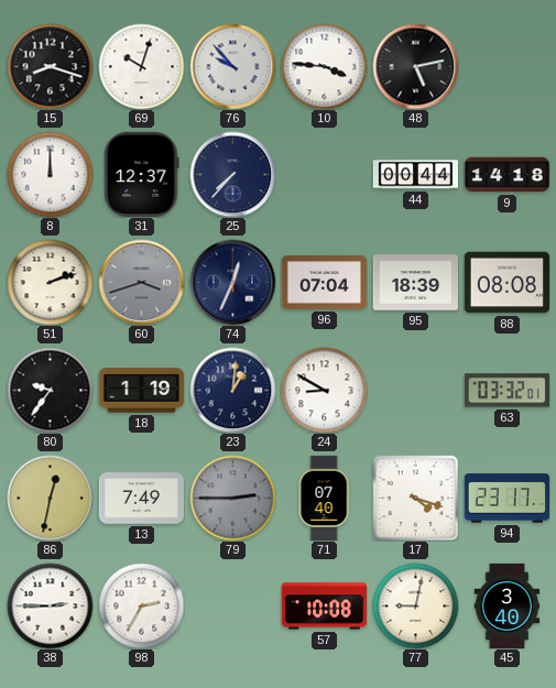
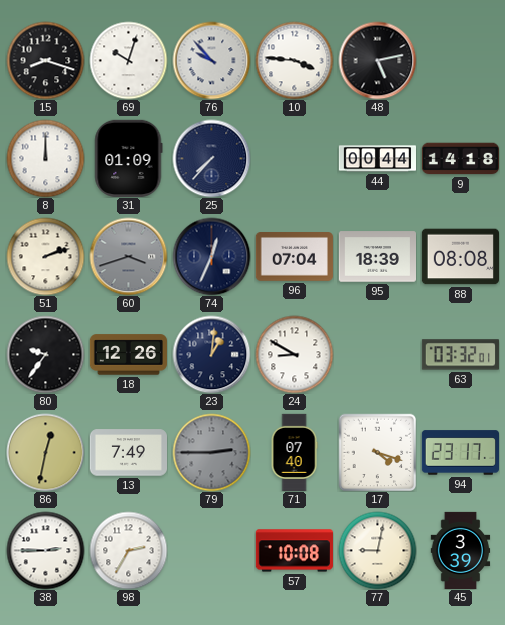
31: 12:37 -> 01:09
18: 1:19 -> 12:26
45: 3:40 -> 3:39
